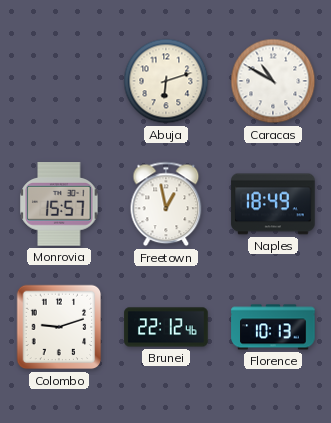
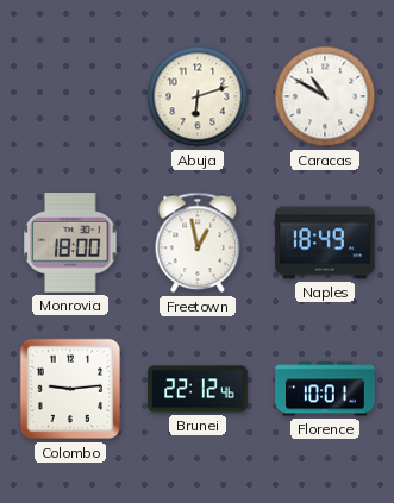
Monrovia: 15:57 -> 18:00
Colombo: 9:12 -> 9:14
Florence: 10:13 -> 10:01
